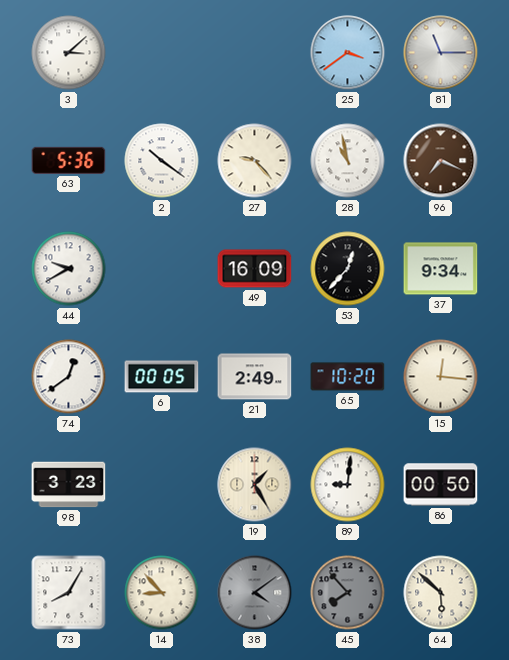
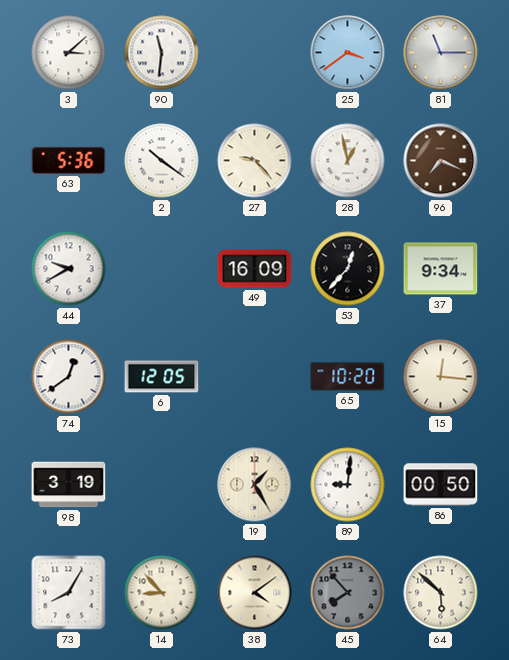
90: none -> 11:31
28: 10:58 -> 12:58
6: 00:05 -> 12:05
21: 2:49 -> none
98: 3:23 -> 3:19
38 dial: grey -> cream
